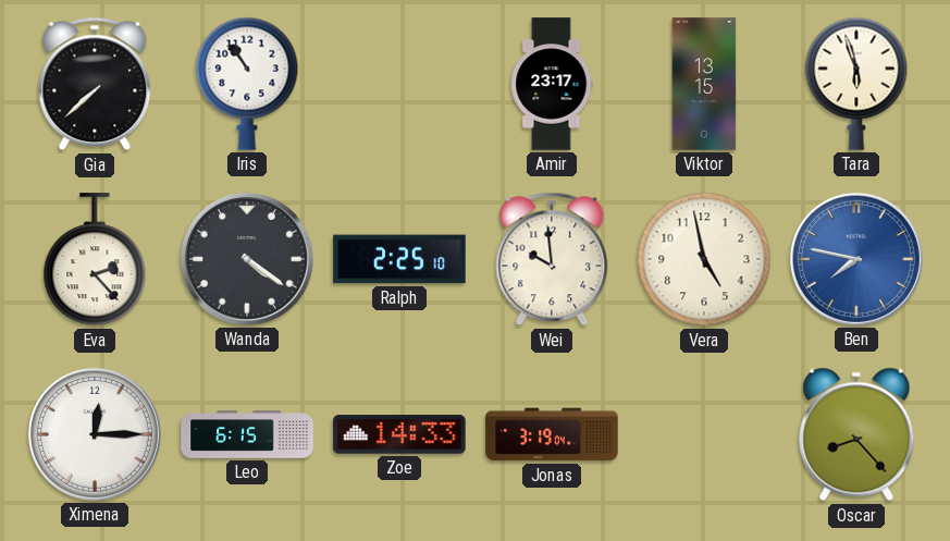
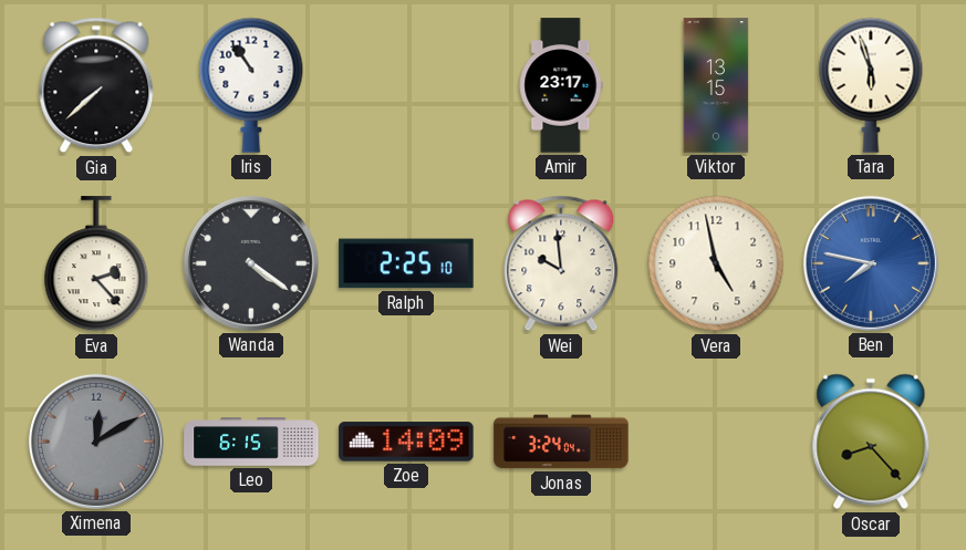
Ximena: 12:15 -> 12:10
Ximena dial: white -> grey
Zoe: 14:33 -> 14:09
Jonas: 3:19 -> 3:24
